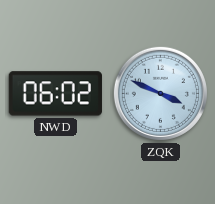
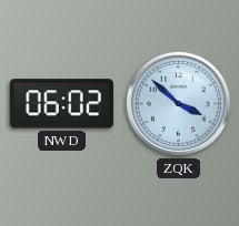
ZQK: 3:49 -> 3:52
